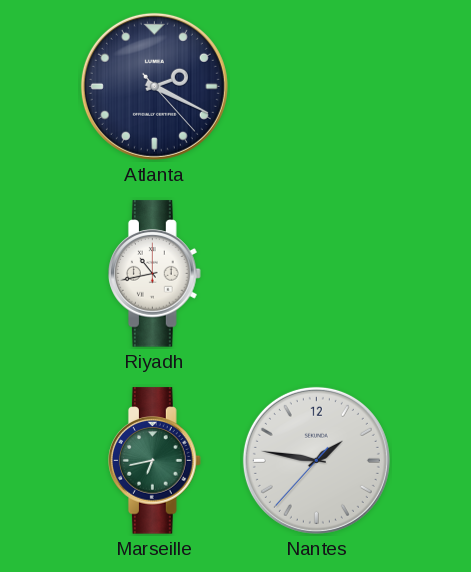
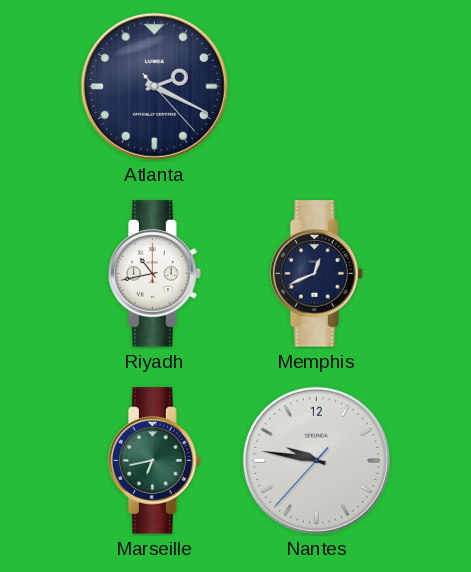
Memphis: none -> 12:41
Nantes: 1:46 -> 9:46
